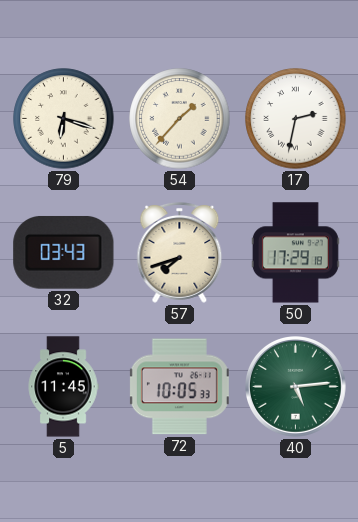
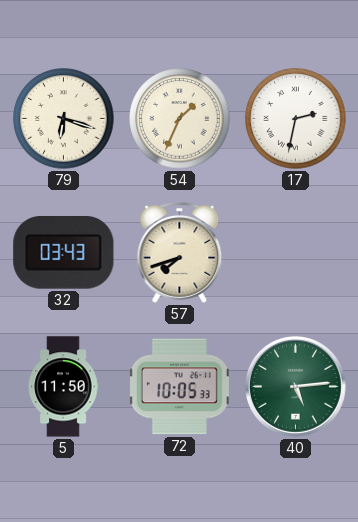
54: 1:37 -> 1:34
50: 17:29 -> none
5: 11:45 -> 11:50
